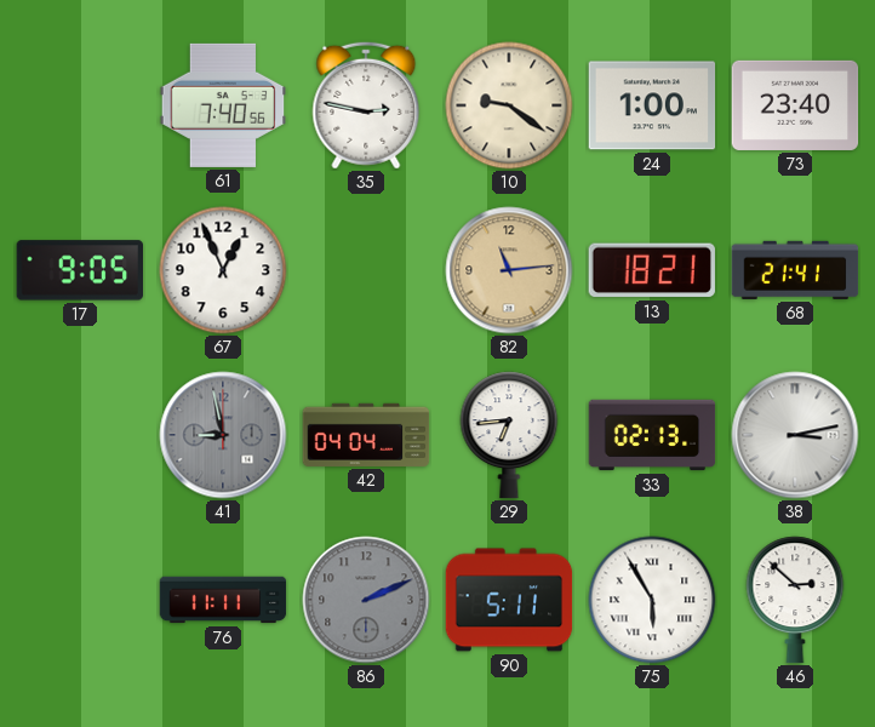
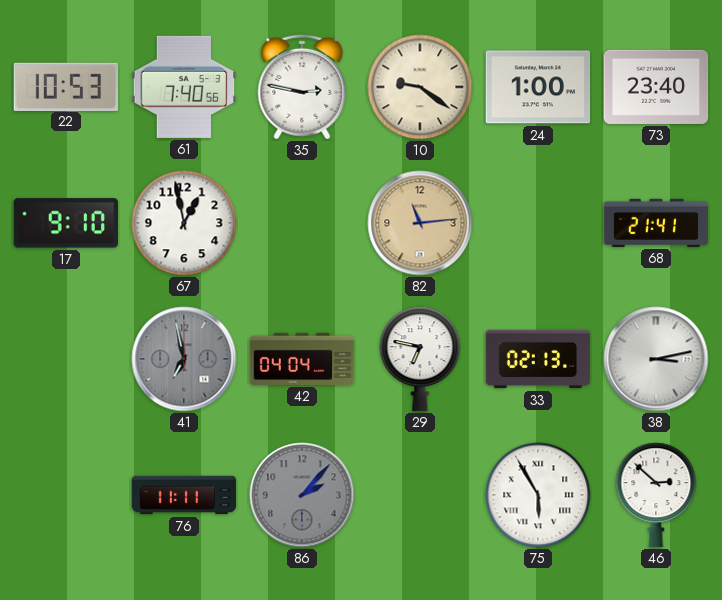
22: none -> 10:53
17: 9:05 -> 9:10
67: 12:56 -> 12:58
13: 18:21 -> none
41: 8:58 -> 6:58
29: 6:44 -> 6:47
86: 2:11 -> 2:07
90: 5:11 -> none
